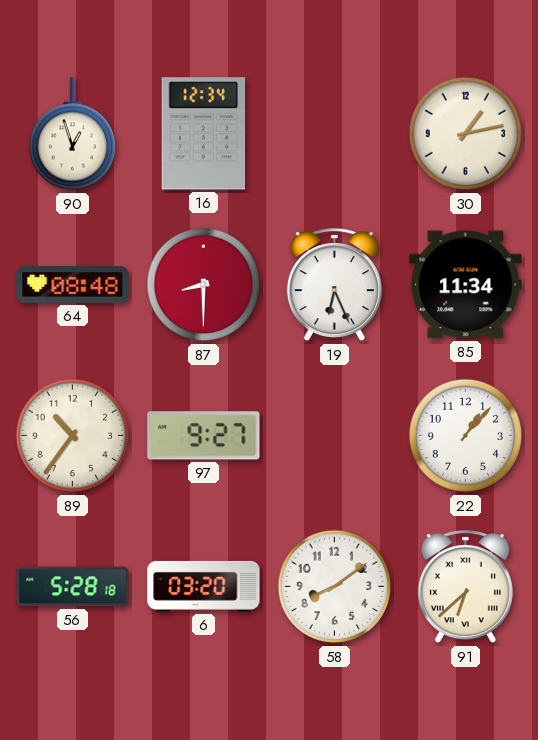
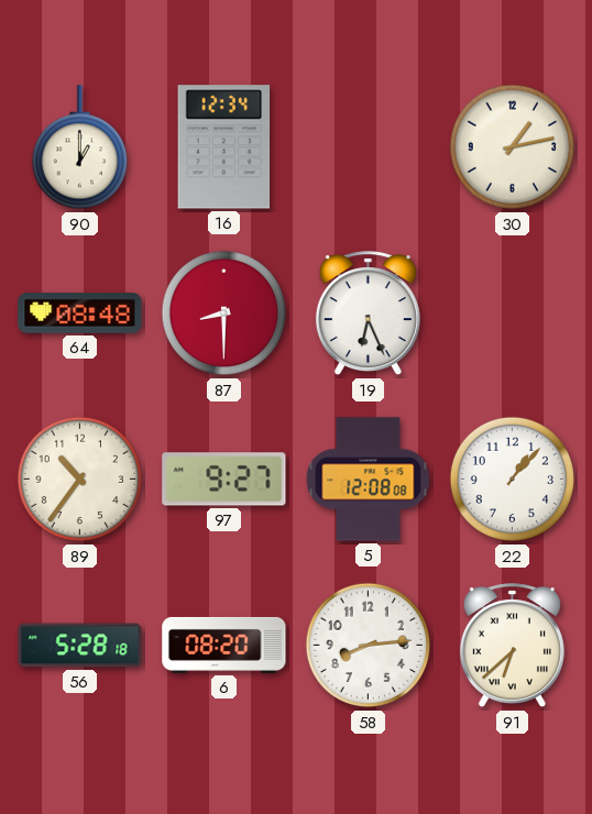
90: 12:57 -> 1:00
85: 11:34 -> none
5: none -> 12:08
6: 03:20 -> 08:20
58: 8:09 -> 8:14
